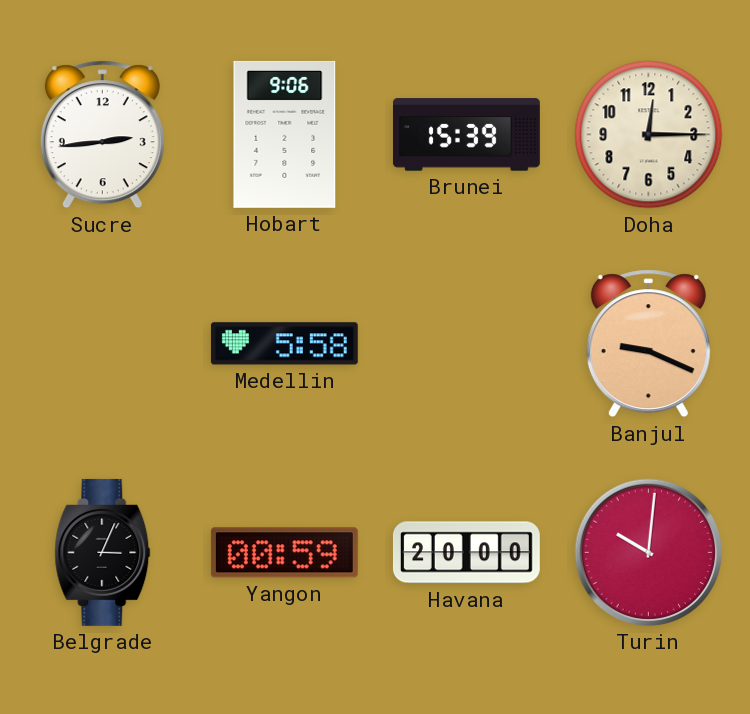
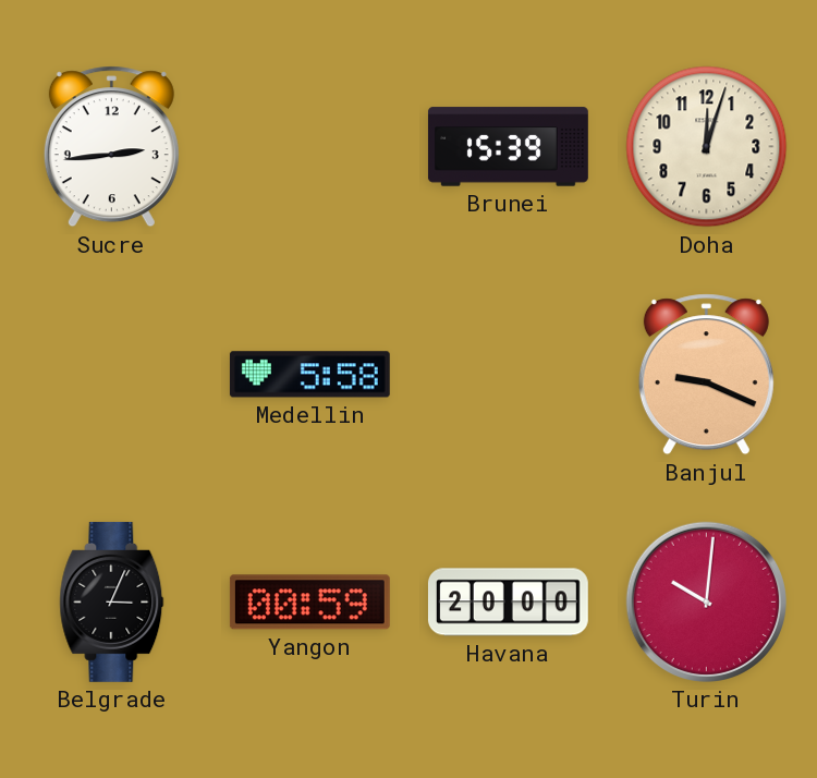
Hobart: 9:06 -> none
Doha: 12:15 -> 12:03
